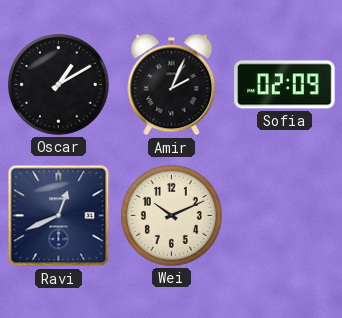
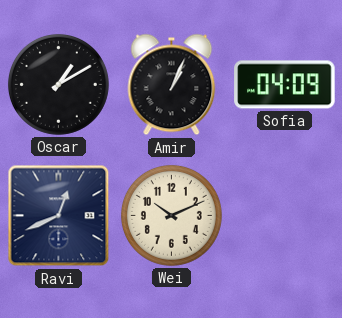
Amir: 2:04 -> 1:04
Sofia: 02:09 -> 04:09
